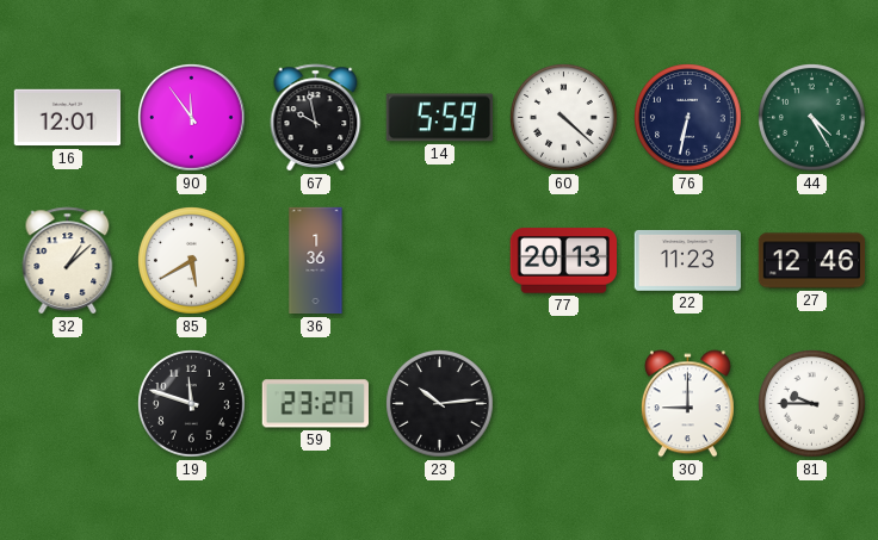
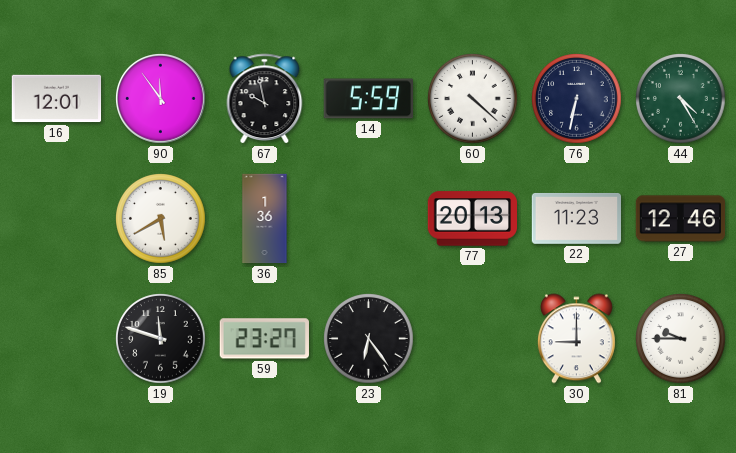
32: 1:08 -> none
23: 10:14 -> 6:24
